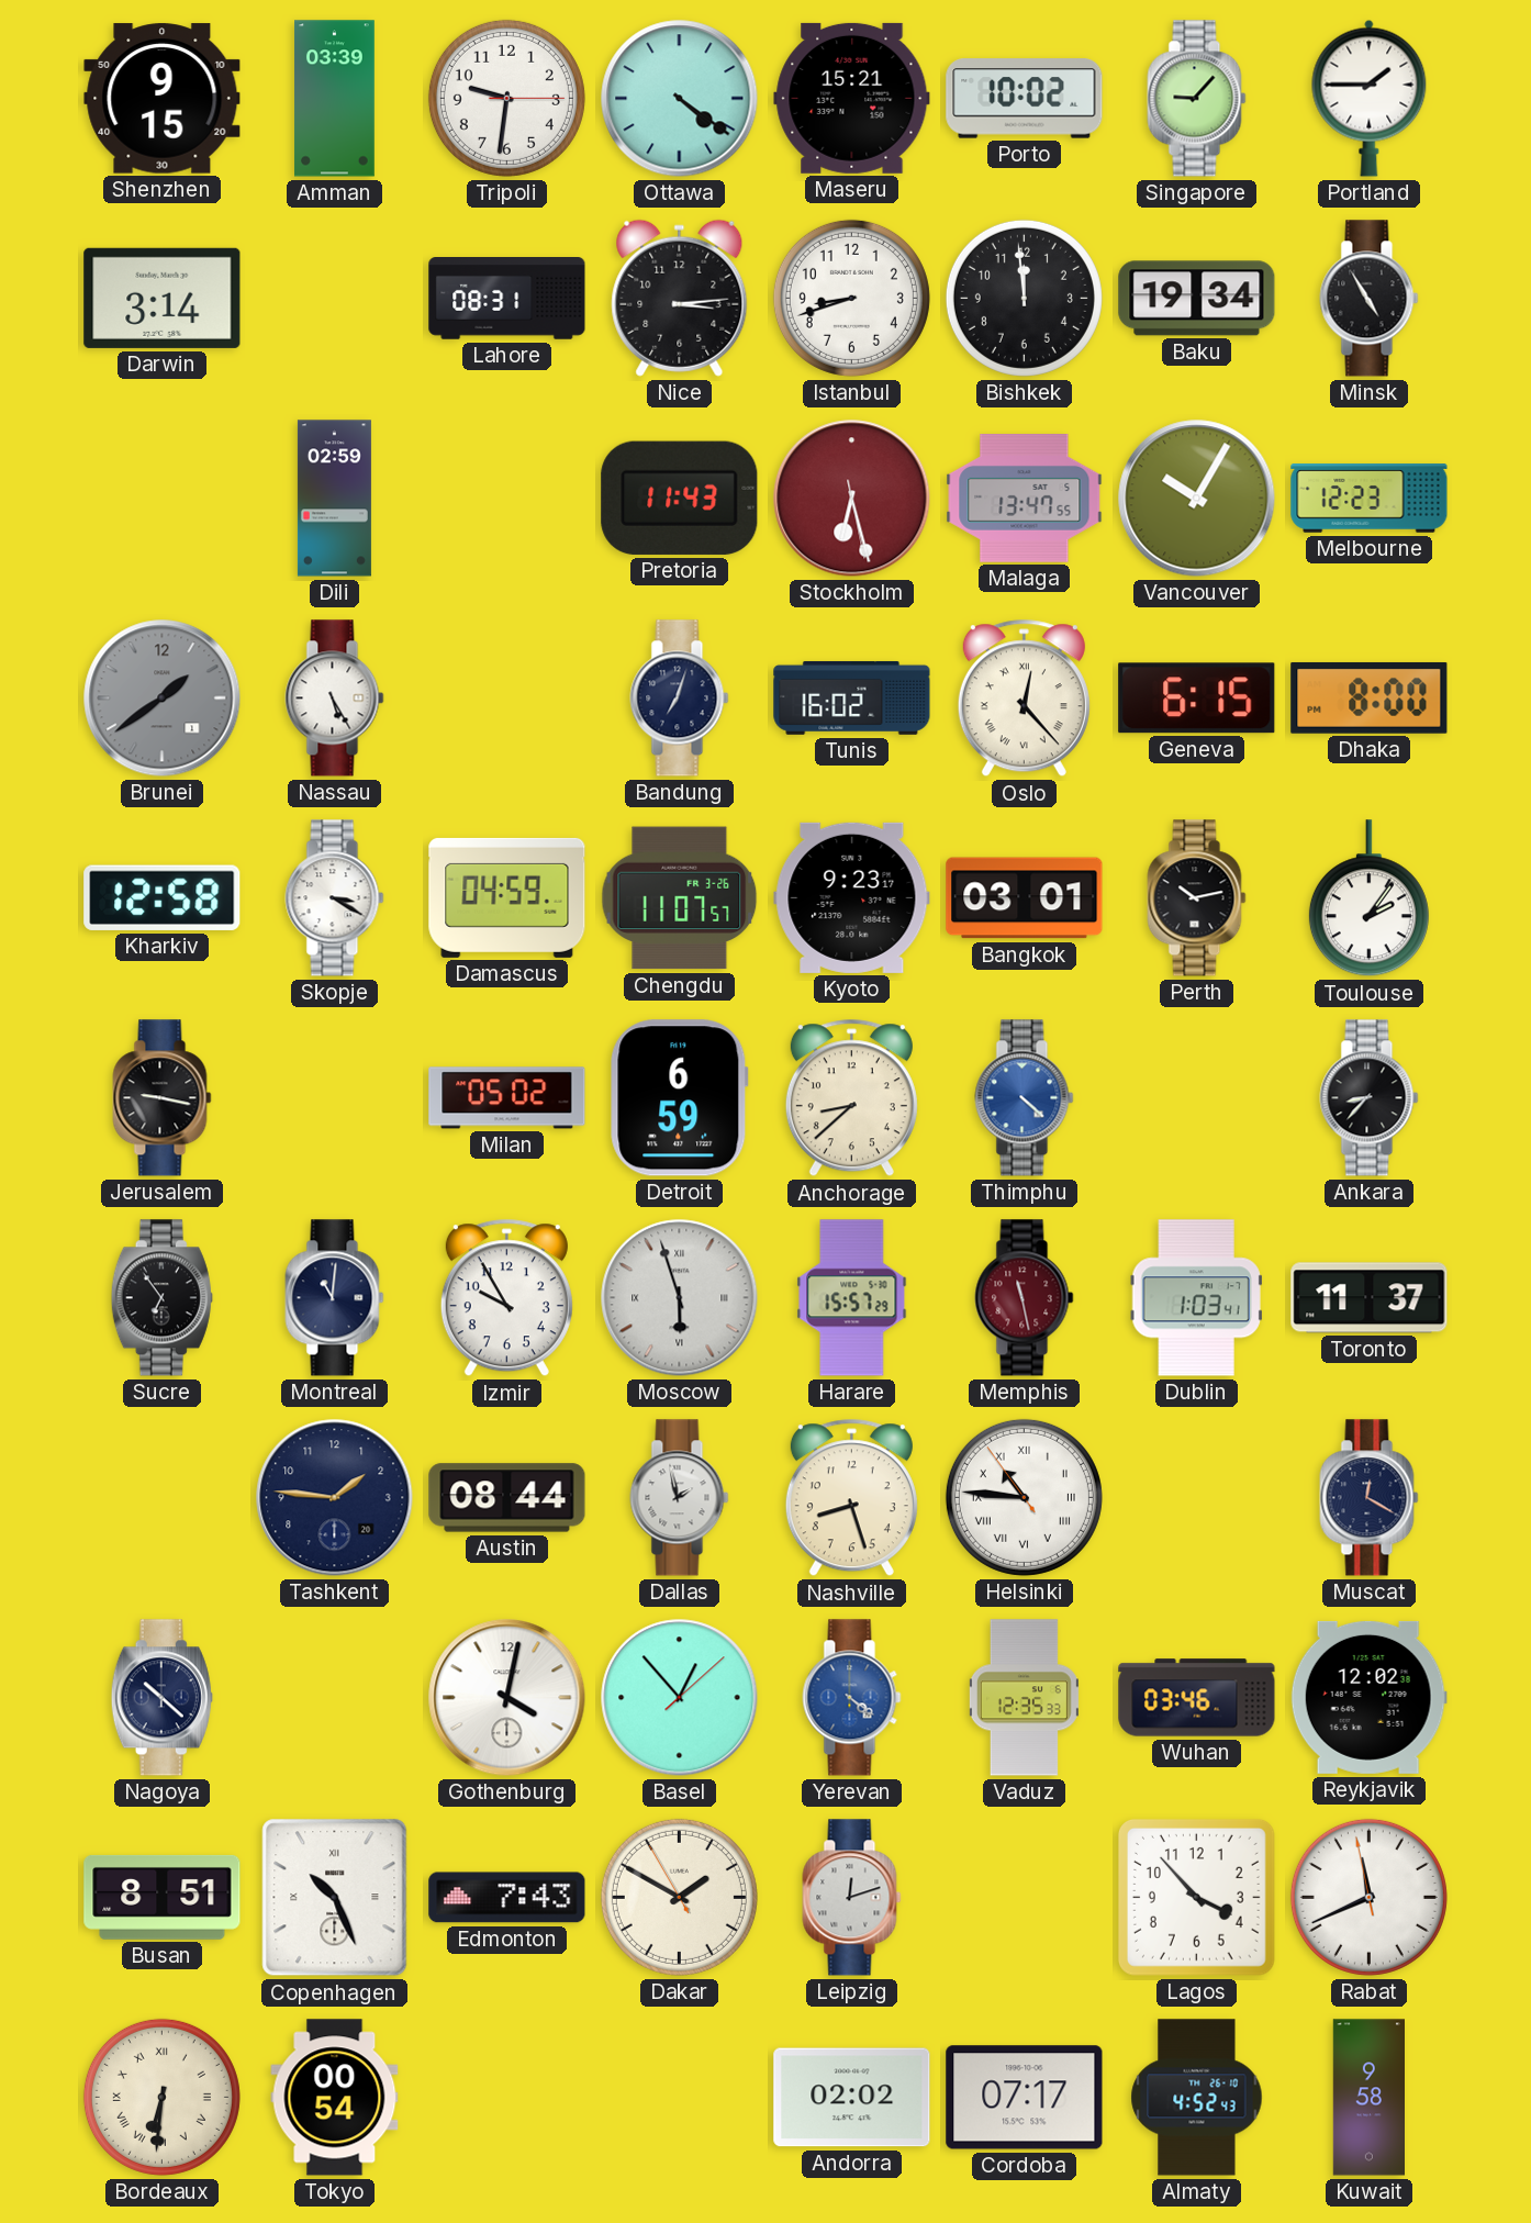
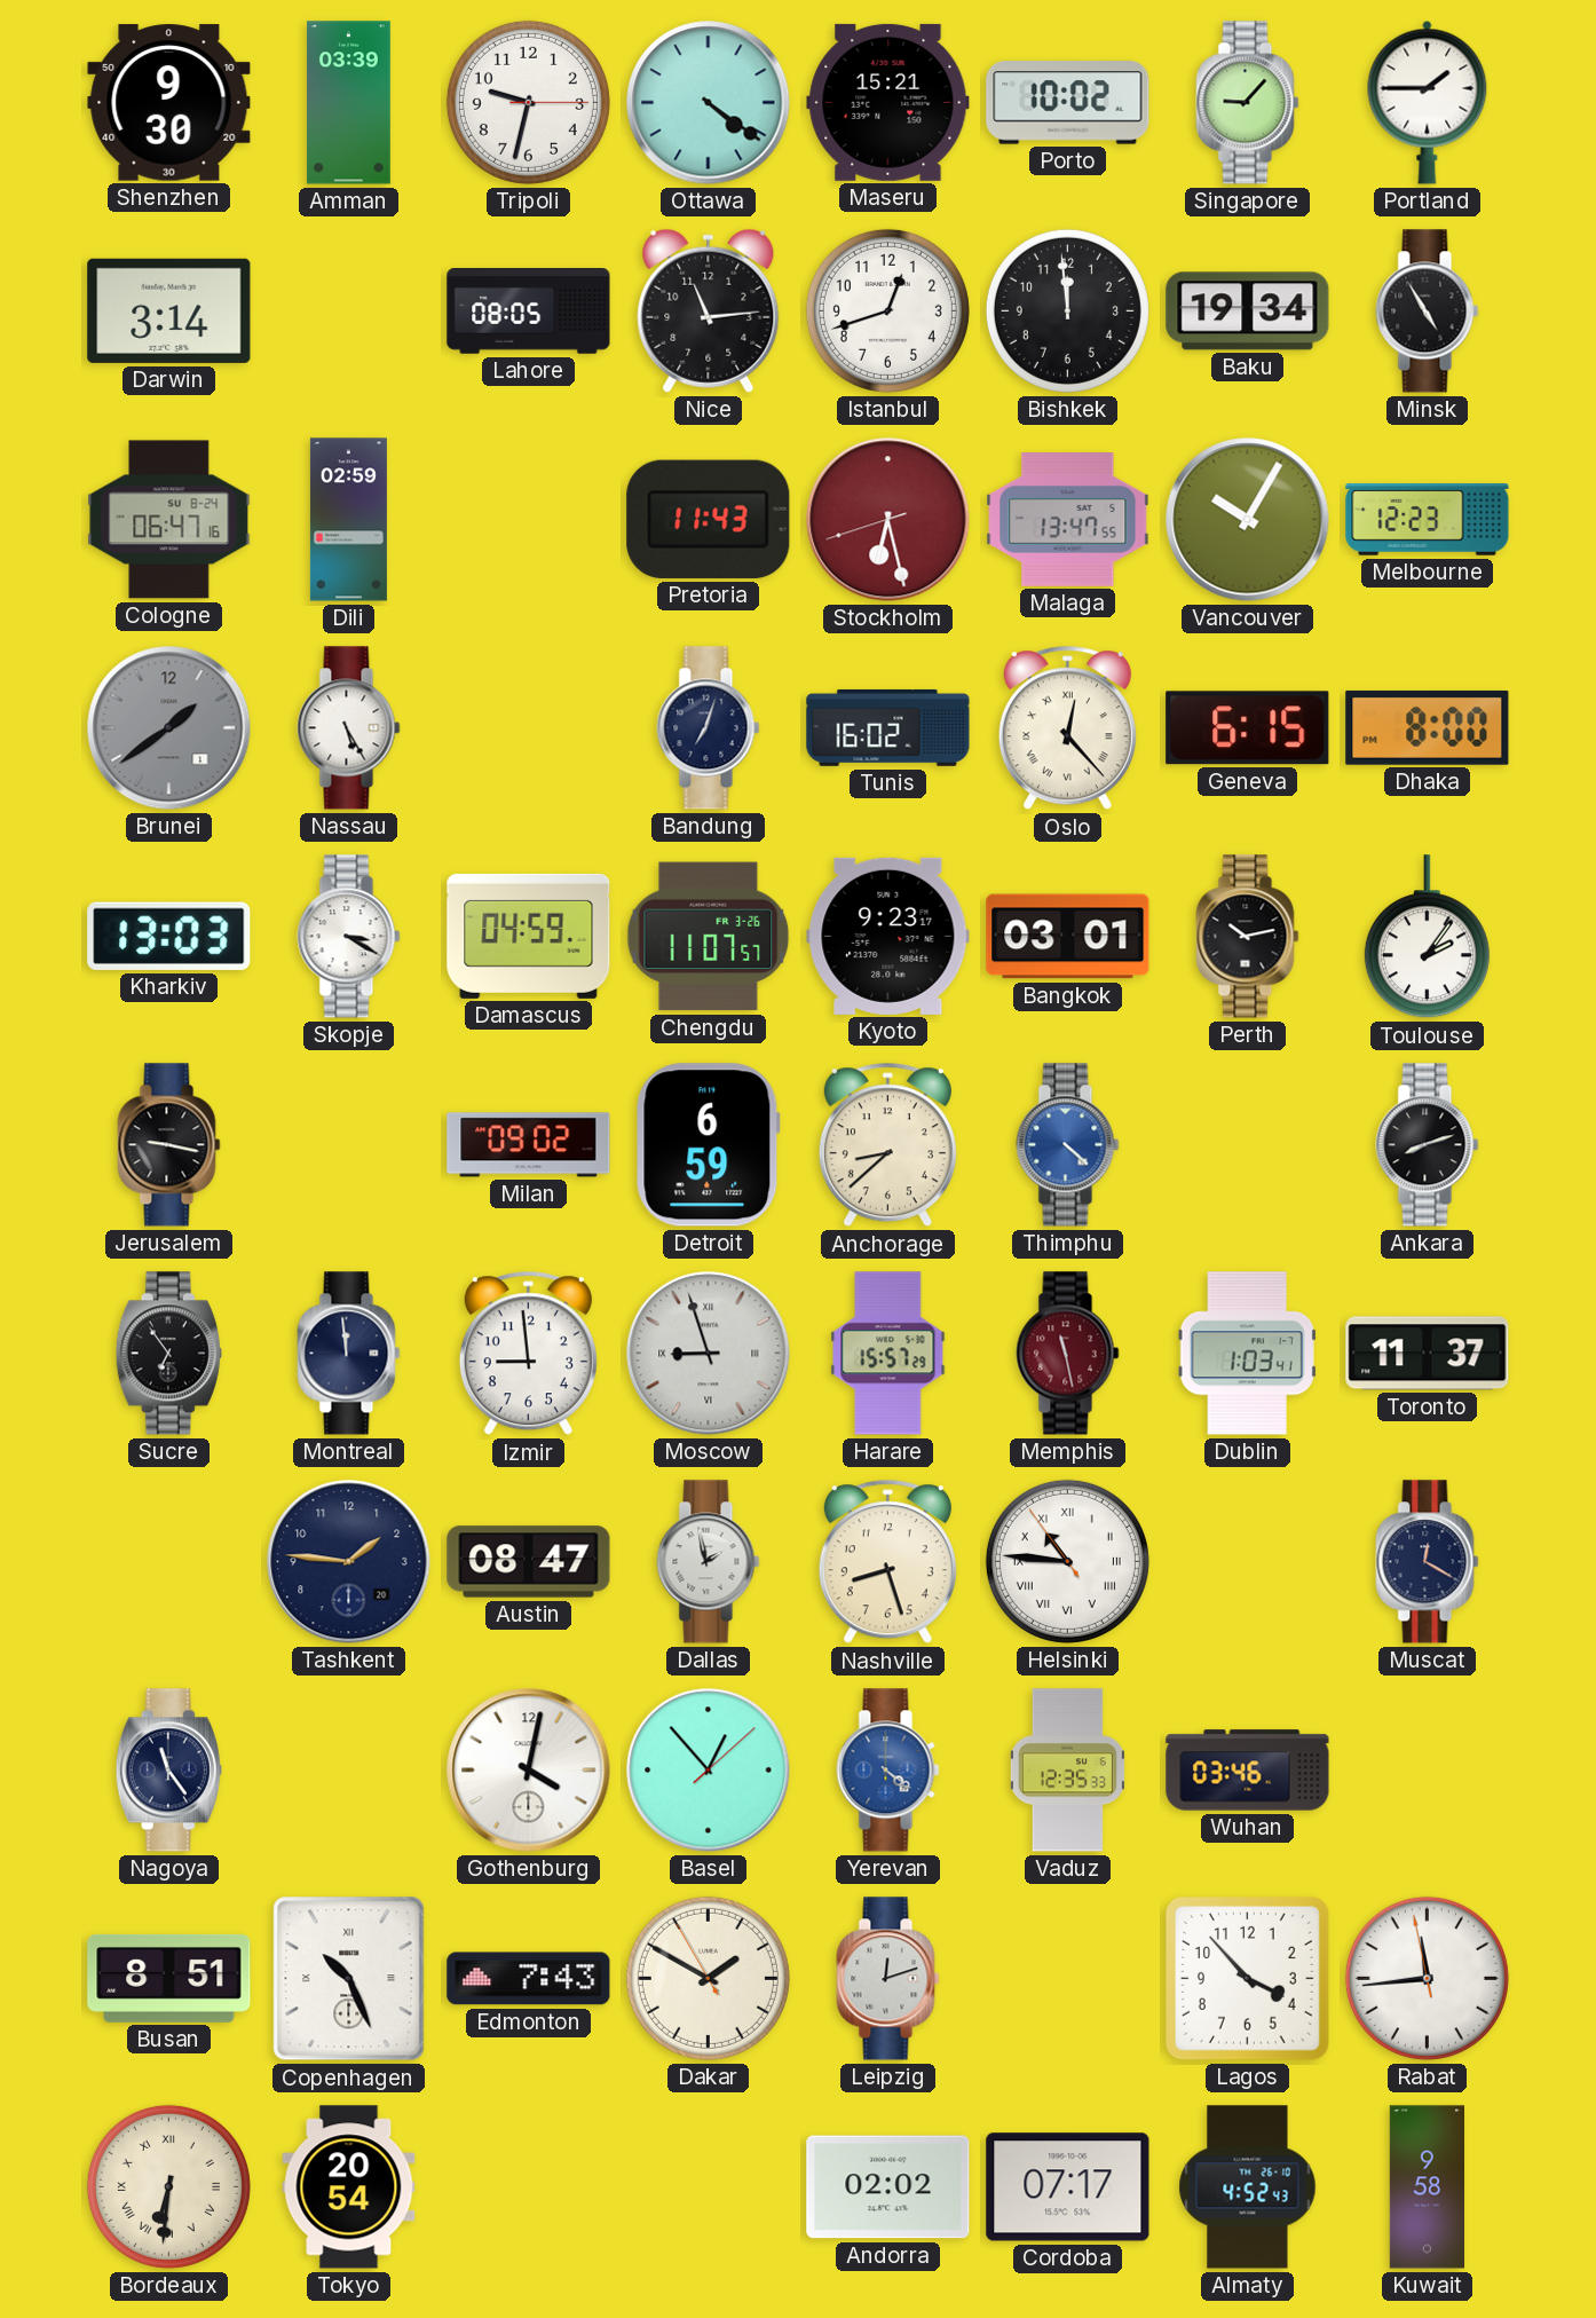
Shenzhen: 9:15 -> 9:30
Tripoli: 9:31 -> 9:32
Lahore: 08:31 -> 08:05
Nice: 3:14 -> 11:14
Istanbul: 8:42 -> 12:42
Cologne: none -> 06:47
Stockholm: 6:27:28 -> 6:27:42
Kharkiv: 12:58 -> 13:03
Milan: 05:02 -> 09:02
Ankara: 8:37 -> 8:12
Montreal: 11:01 -> 11:59
Izmir: 9:55 -> 8:59
Moscow: 5:57 -> 8:57
Austin: 08:44 -> 08:47
Nagoya: 10:22 -> 11:24
Reykjavik: 12:02 -> none
Rabat: 11:40 -> 11:43
Tokyo: 00:54 -> 20:54
